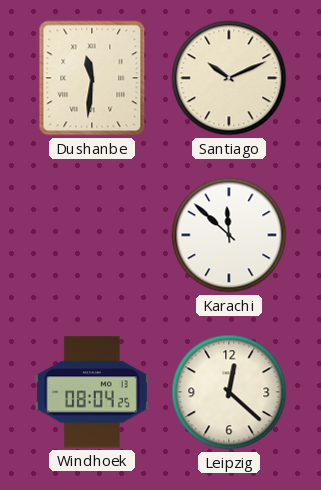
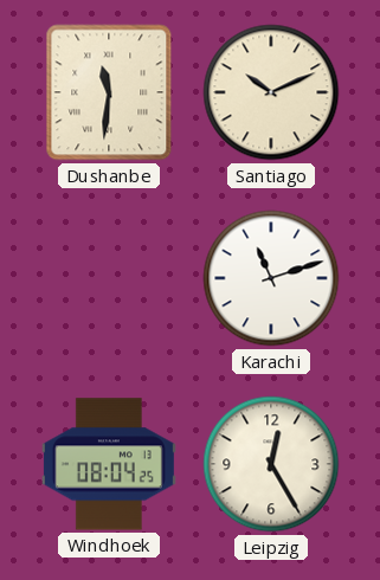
Karachi: 11:52 -> 11:12
Leipzig: 12:22 -> 12:25
